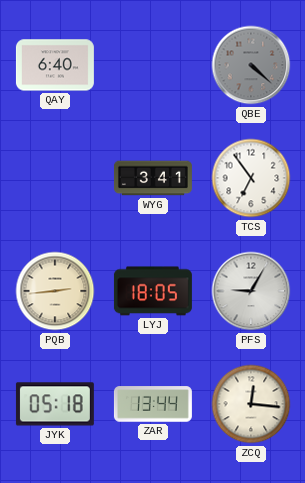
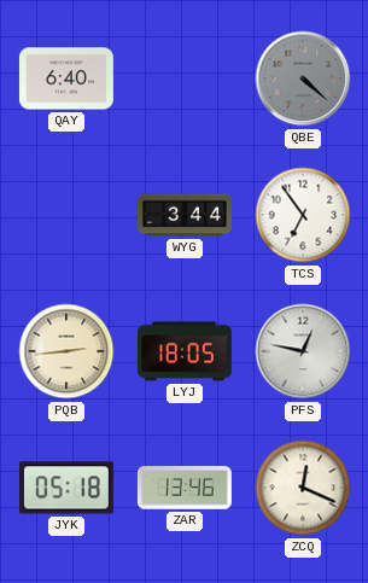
WYG: 3:41 -> 3:44
PFS: 9:05 -> 12:47
ZAR: 13:44 -> 13:46
ZCQ: 12:16 -> 12:19
